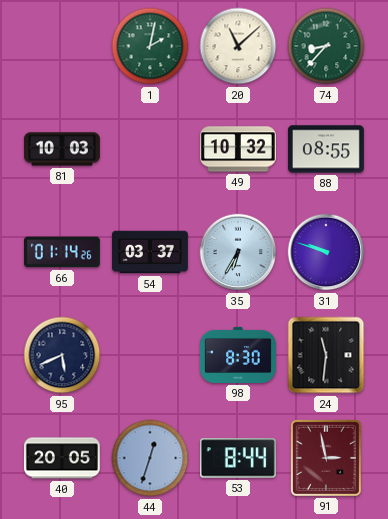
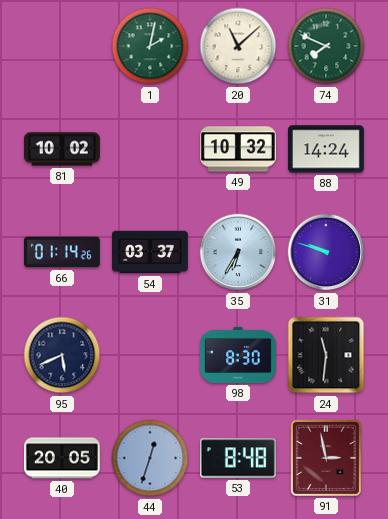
74: 8:37 -> 7:49
81: 10:03 -> 10:02
88: 08:55 -> 14:24
53: 8:44 -> 8:48
